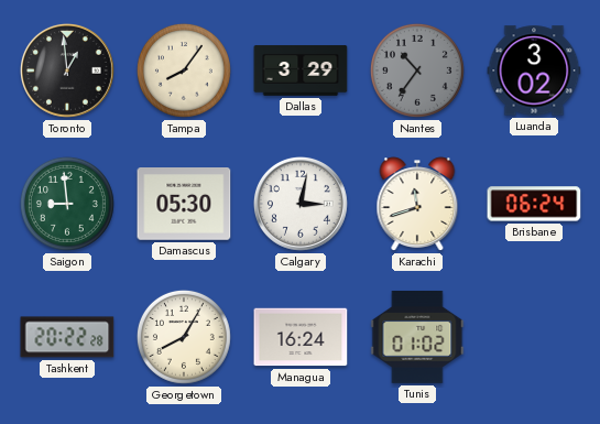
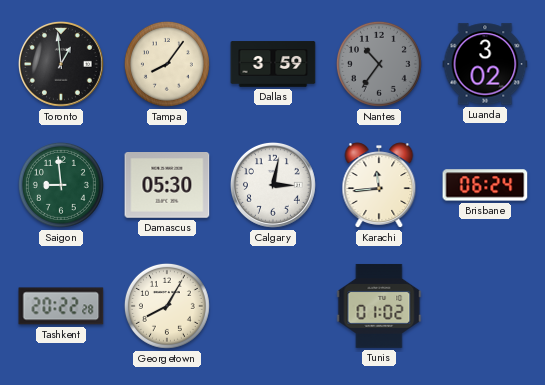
Dallas: 3:29 -> 3:59
Karachi: 11:42 -> 11:44
Managua: 16:24 -> none
